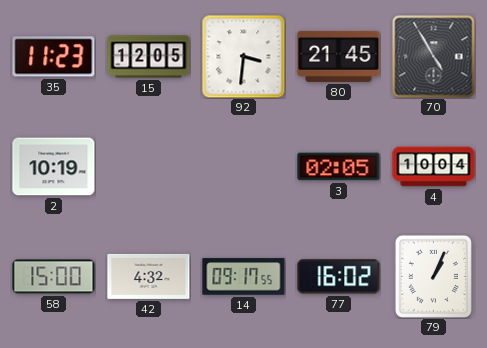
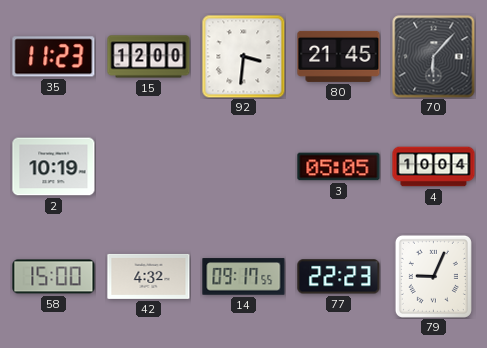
15: 12:05 -> 12:00
70: 4:55 -> 6:07
3: 02:05 -> 05:05
77: 16:02 -> 22:23
79: 1:04 -> 9:04
